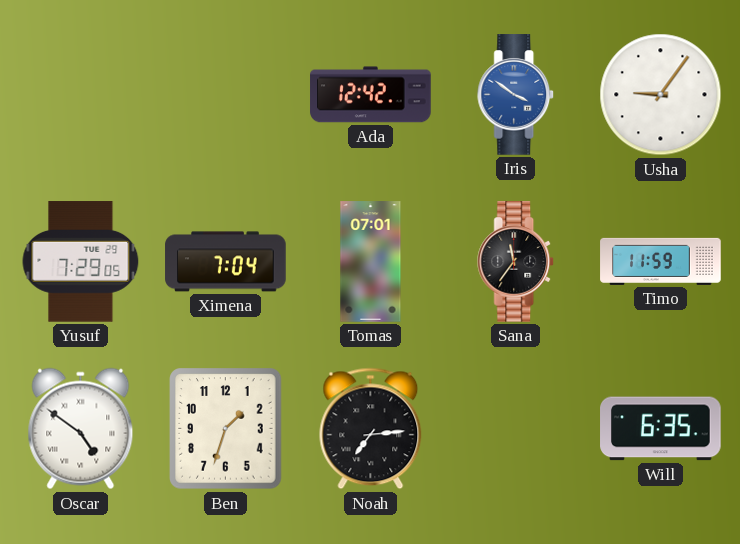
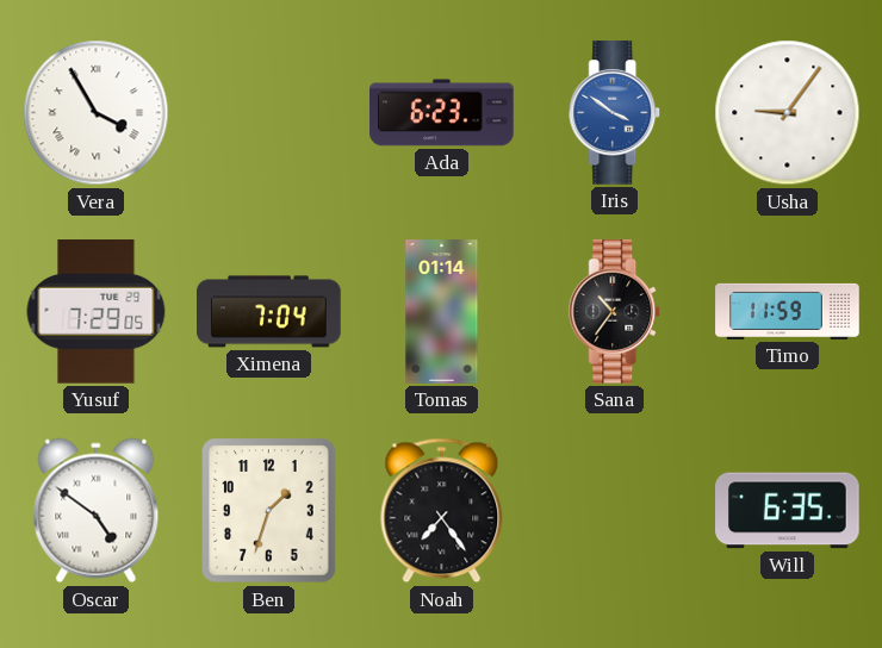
Vera: none -> 3:55
Ada: 12:42 -> 6:23
Tomas: 07:01 -> 01:14
Sana: 11:36 -> 10:36
Noah: 7:14 -> 7:24
